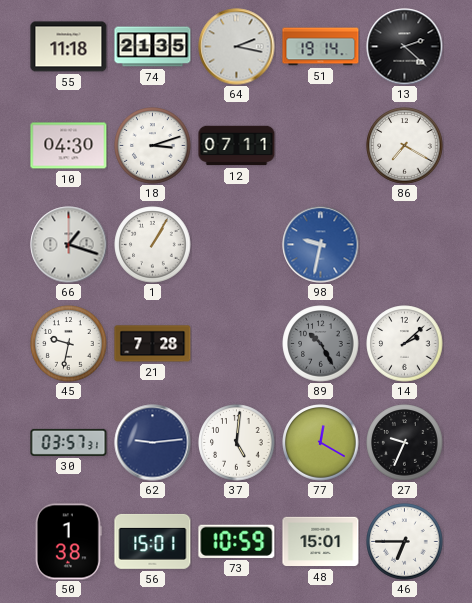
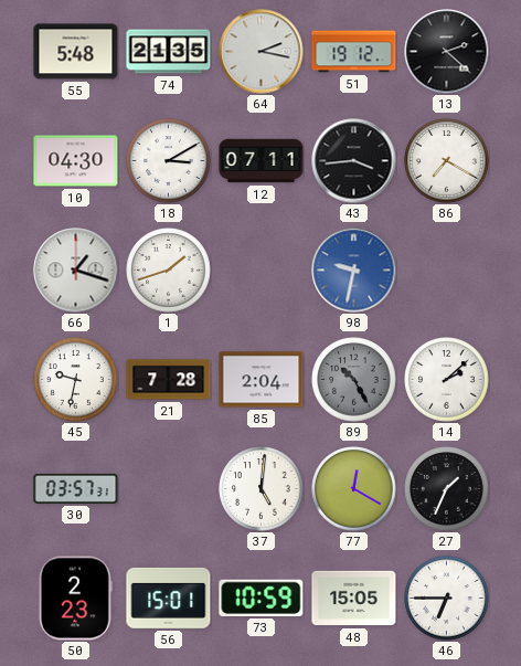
55: 11:18 -> 5:48
51: 19:14 -> 19:12
18: 3:12 -> 3:10
43: none -> 3:44
1: 1:05 -> 1:42
85: none -> 2:04
62: 9:14 -> none
27: 9:34 -> 1:34
50: 1:38 -> 2:23
48: 15:01 -> 15:05
